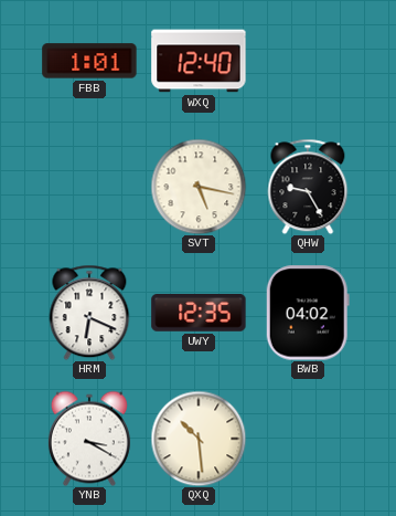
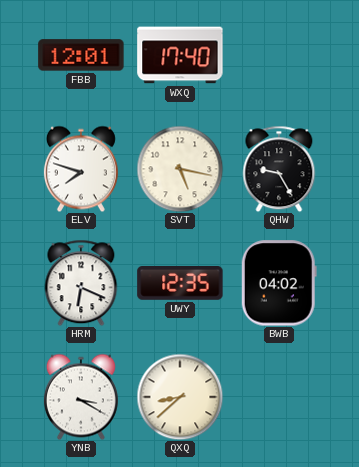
FBB: 1:01 -> 12:01
WXQ: 12:40 -> 17:40
ELV: none -> 7:48
QXQ: 10:29 -> 8:38
